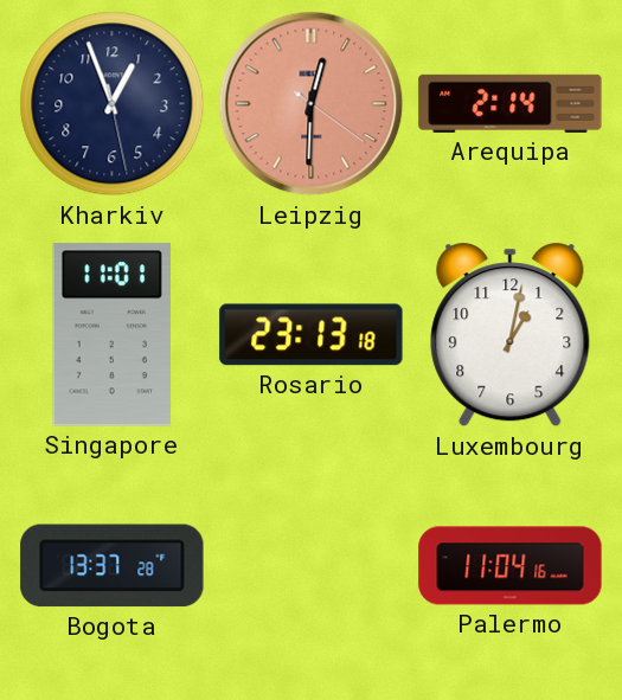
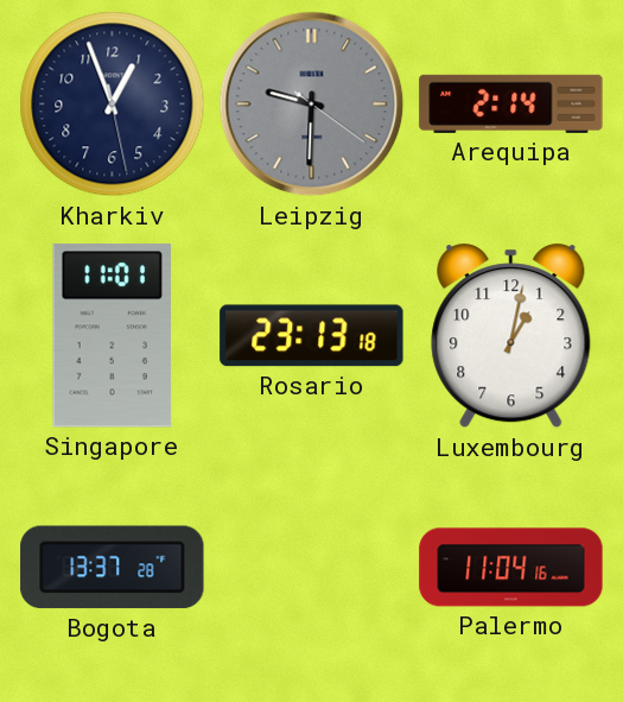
Leipzig: 12:30 -> 9:30
Leipzig dial: salmon -> grey
